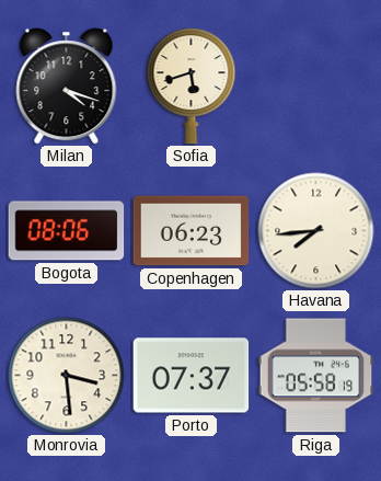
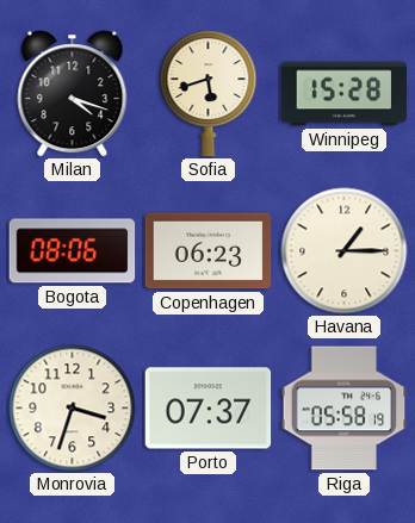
Winnipeg: none -> 15:28
Havana: 7:44 -> 1:15
Monrovia: 3:29 -> 3:33
